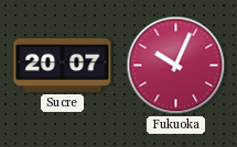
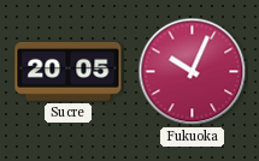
Sucre: 20:07 -> 20:05
